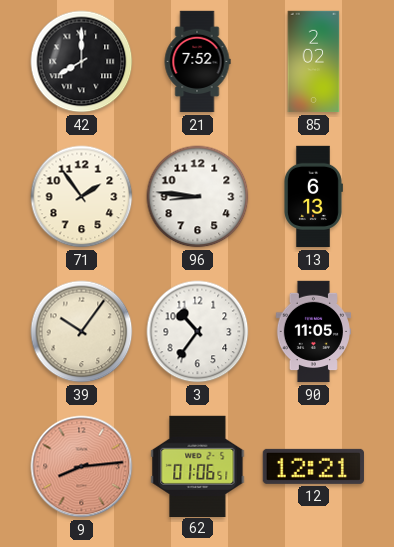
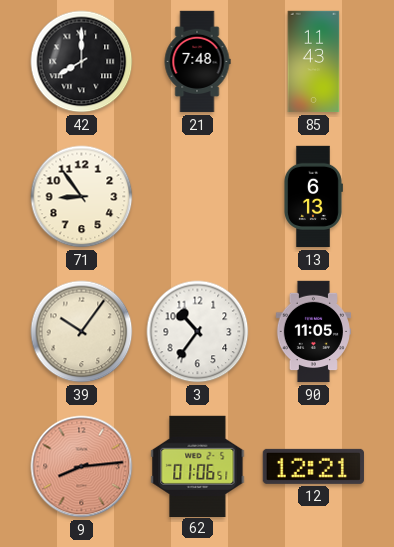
21: 7:52 -> 7:48
85: 2:02 -> 11:43
71: 1:54 -> 8:54
96: 8:46 -> none
